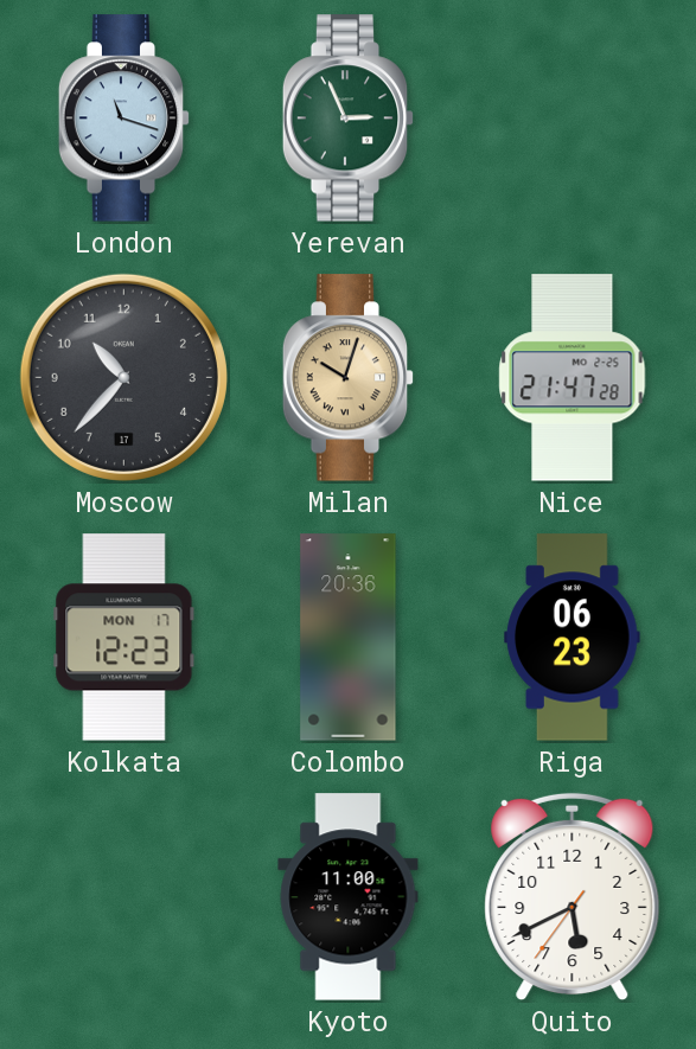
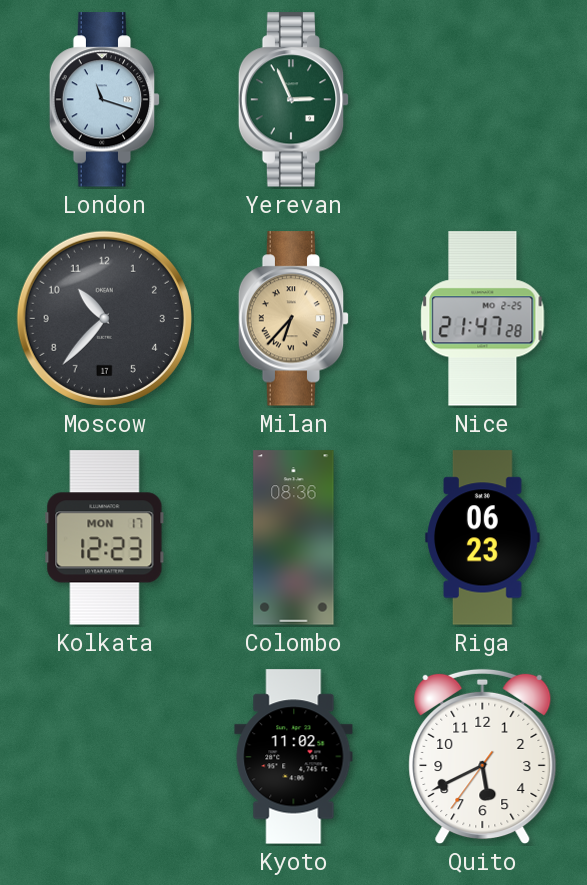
Milan: 10:03 -> 6:37
Colombo: 20:36 -> 08:36
Kyoto: 11:00 -> 11:02
